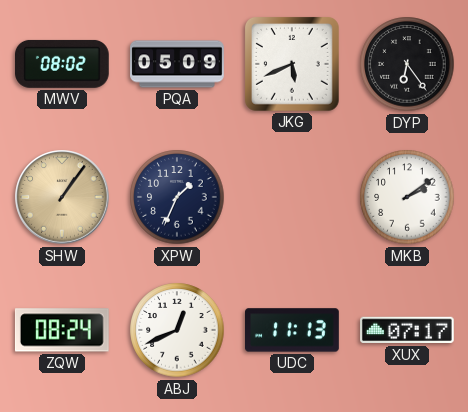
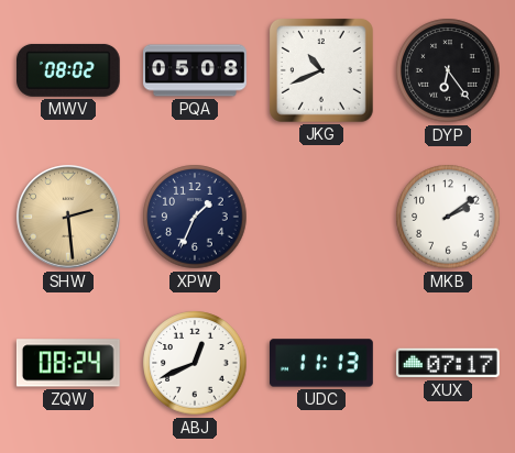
PQA: 05:09 -> 05:08
JKG: 5:41 -> 10:41
SHW: 1:06 -> 2:29
